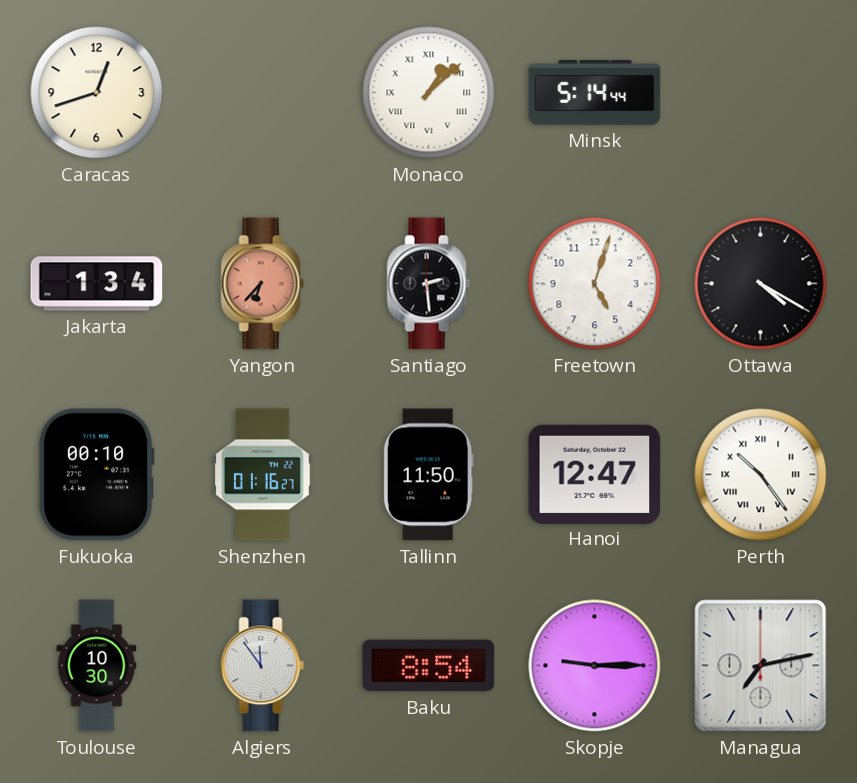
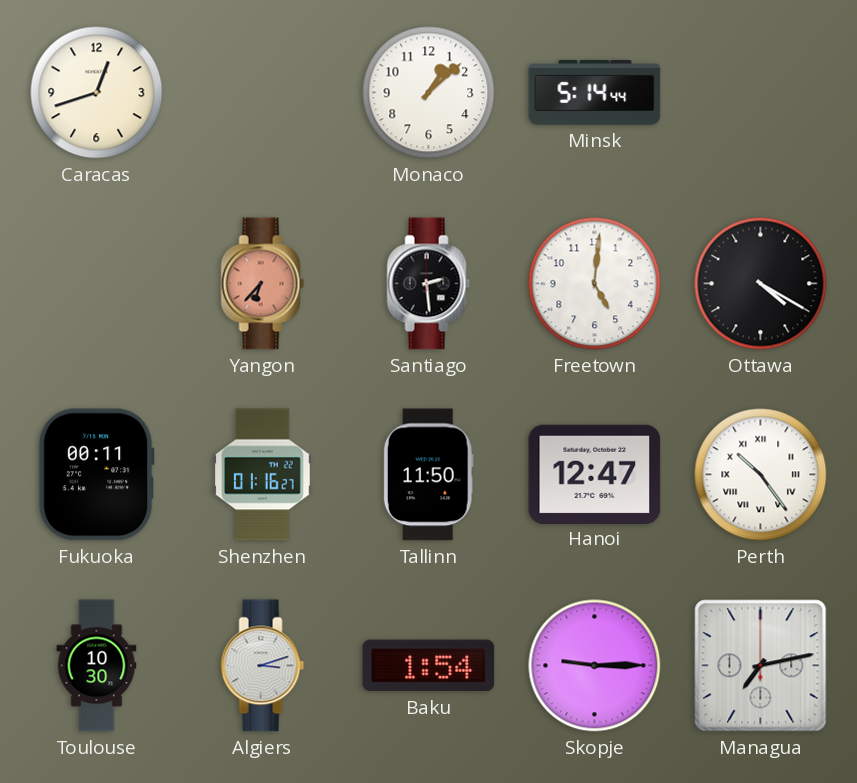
Monaco numerals: Roman -> Arabic
Jakarta: 1:34 -> none
Freetown: 5:03 -> 5:01
Fukuoka: 00:10 -> 00:11
Algiers: 11:54 -> 3:12
Baku: 8:54 -> 1:54
